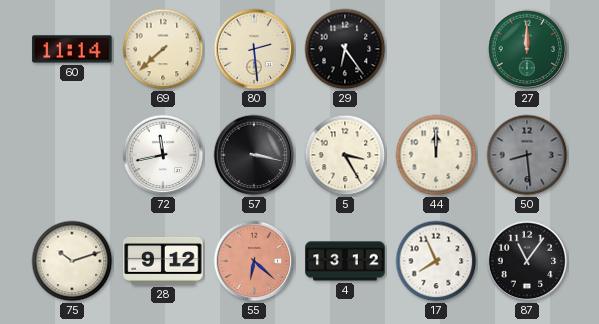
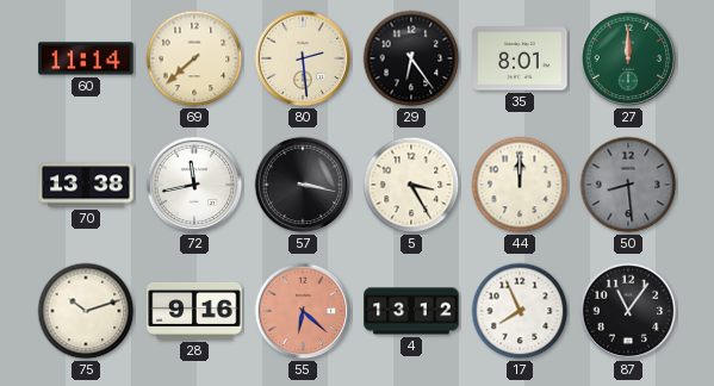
35: none -> 8:01
70: none -> 13:38
28: 9:12 -> 9:16
